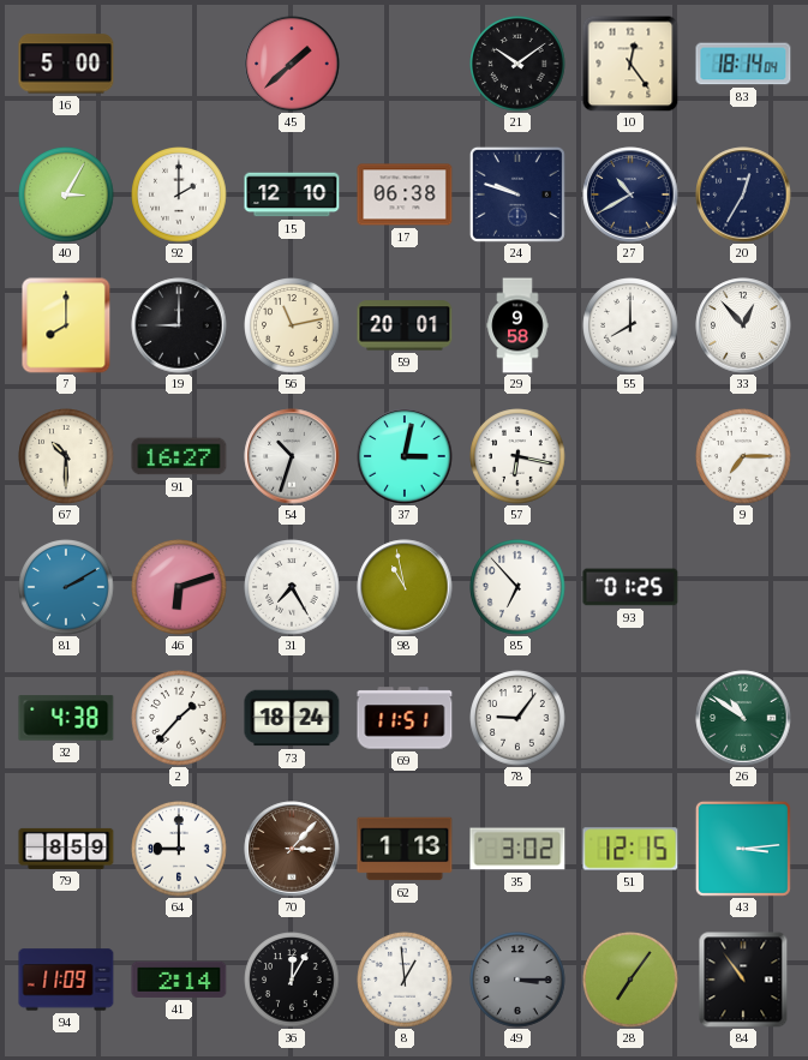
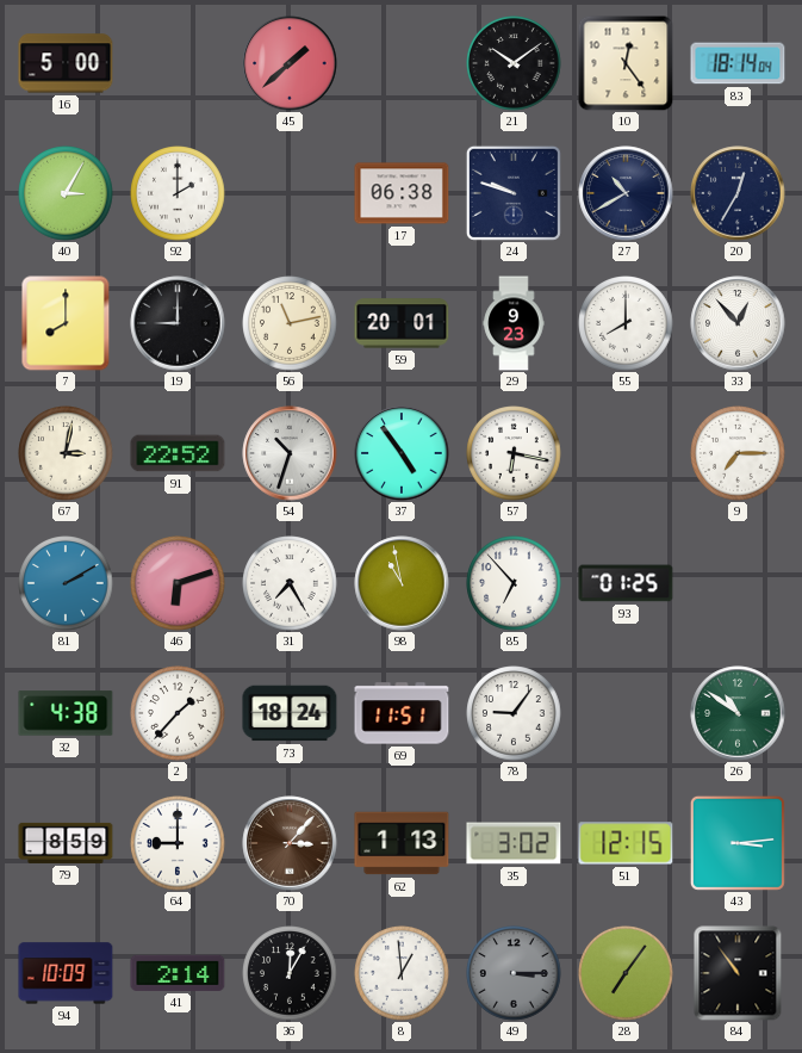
15: 12:10 -> none
29: 9:58 -> 9:23
67: 10:30 -> 3:02
91: 16:27 -> 22:52
37: 3:02 -> 4:54
94: 11:09 -> 10:09
